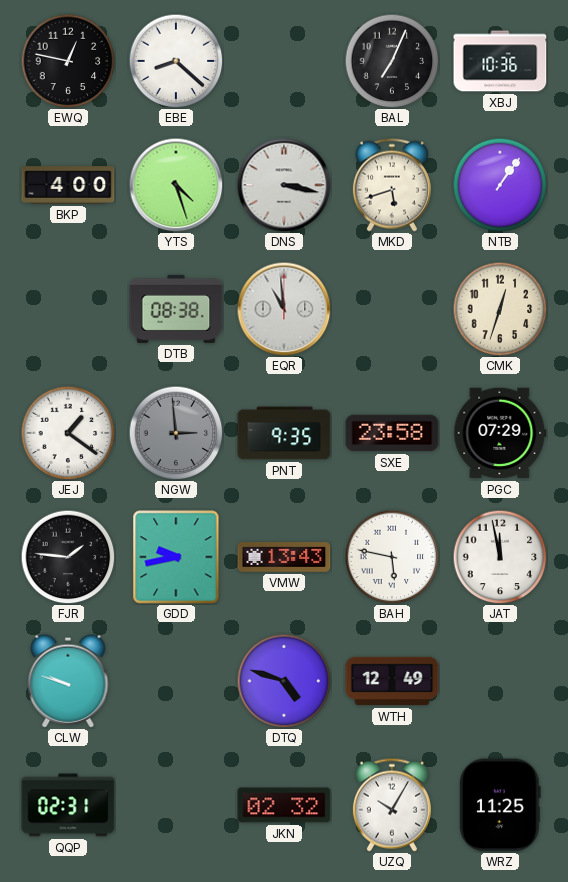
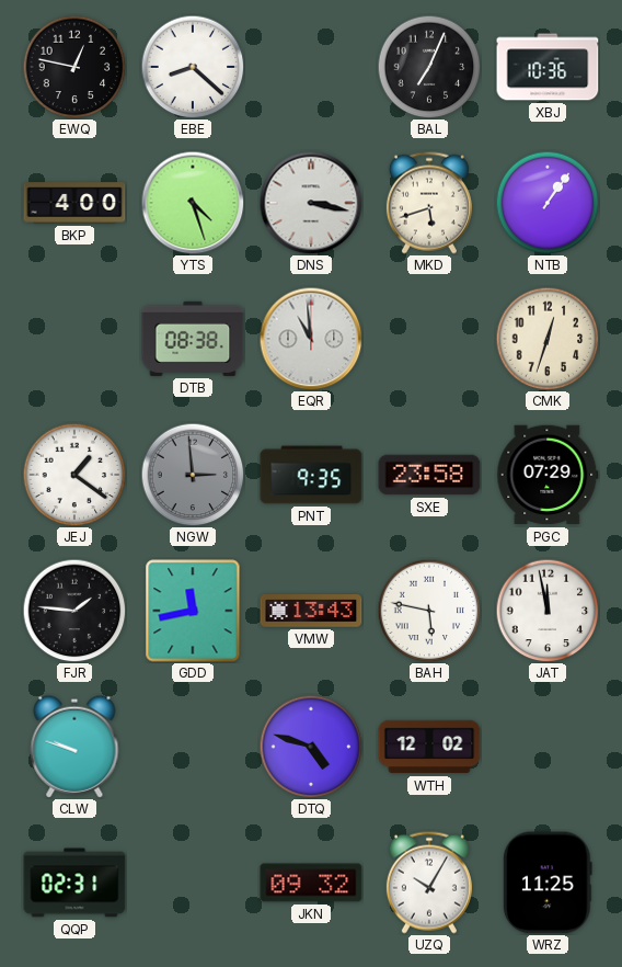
GDD: 9:43 -> 11:43
WTH: 12:49 -> 12:02
JKN: 02:32 -> 09:32
